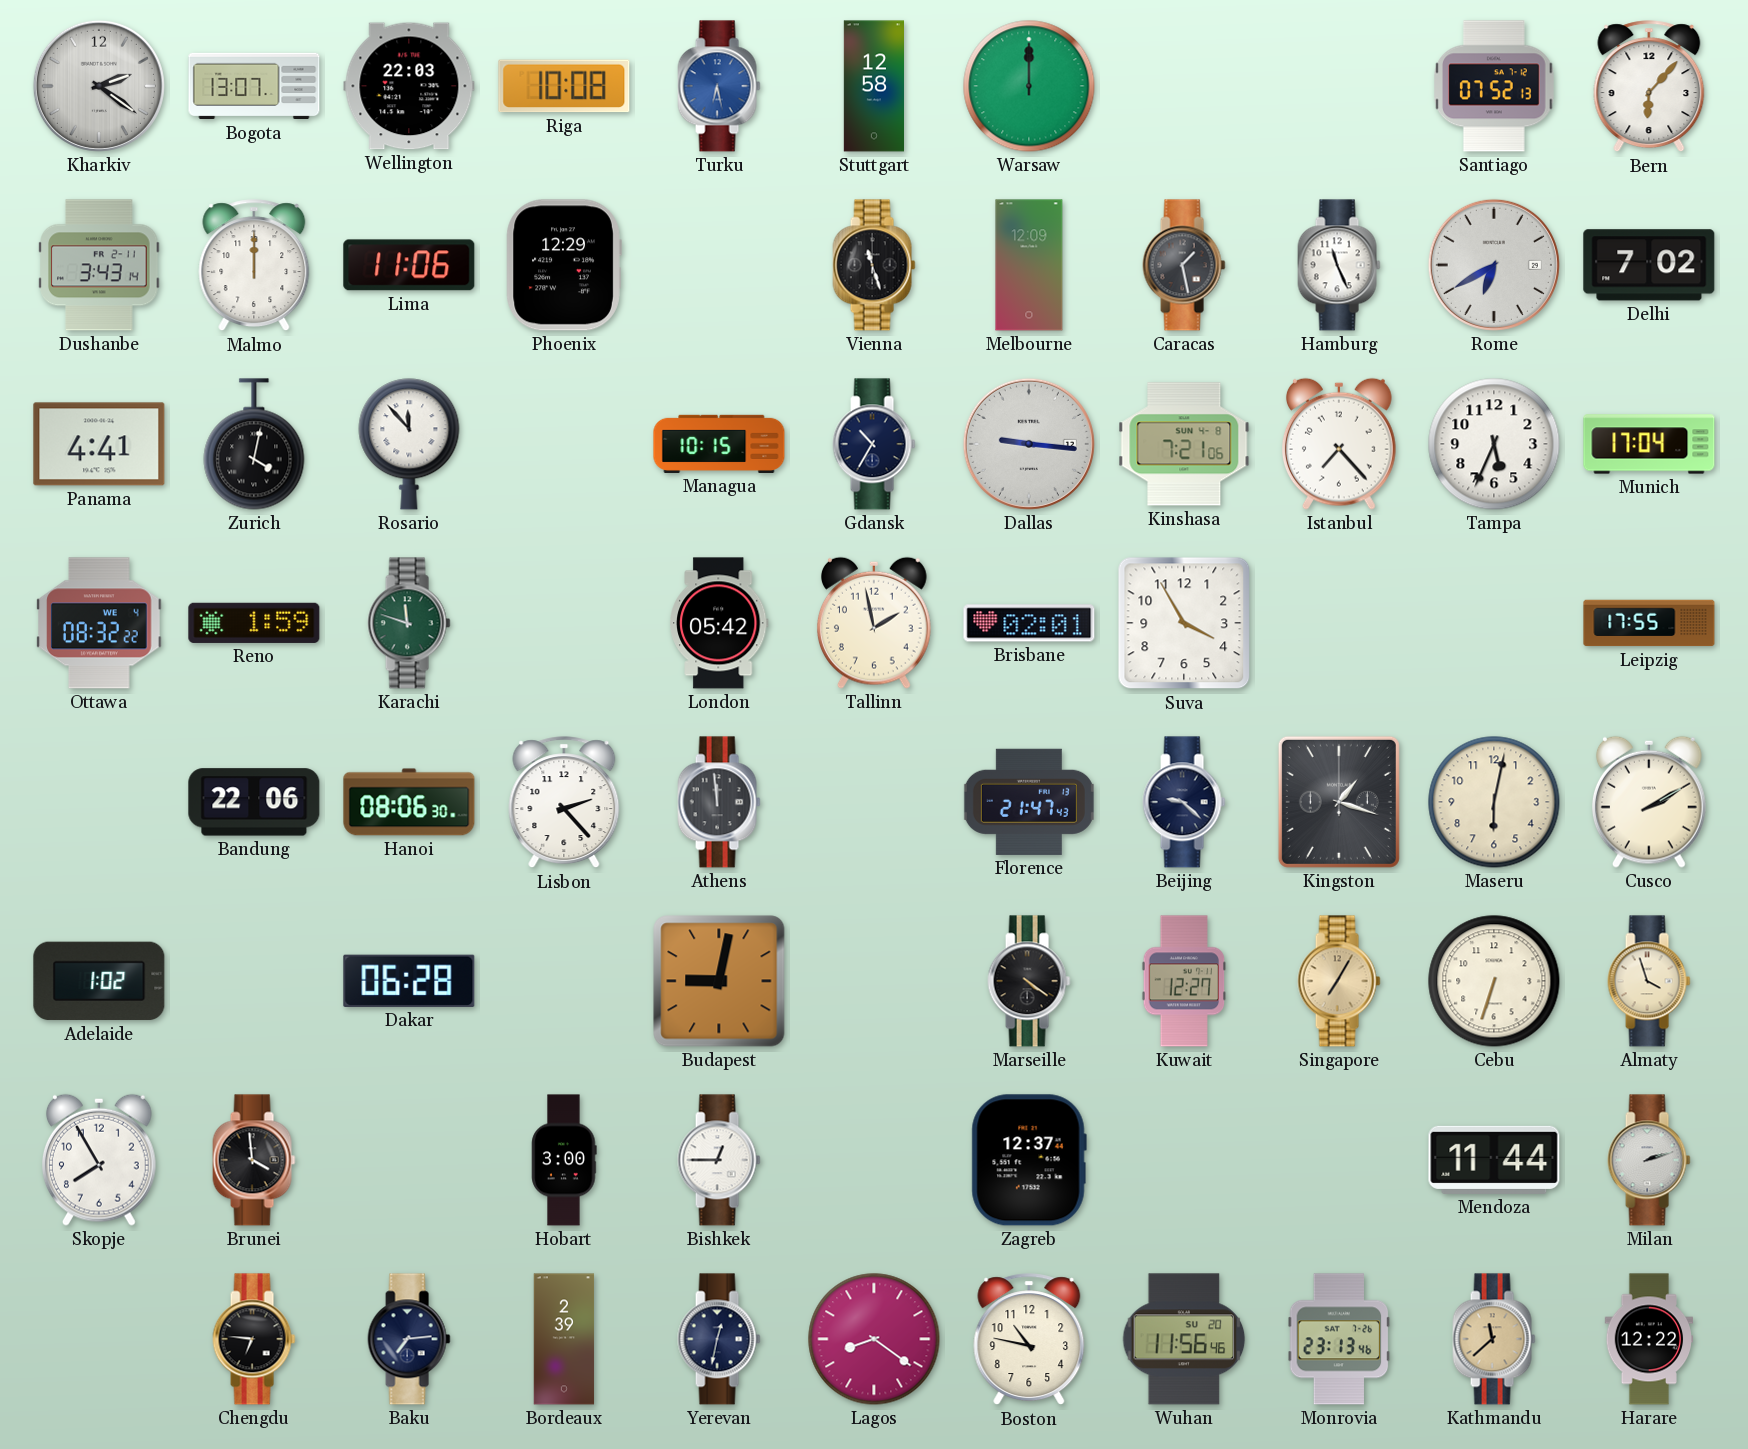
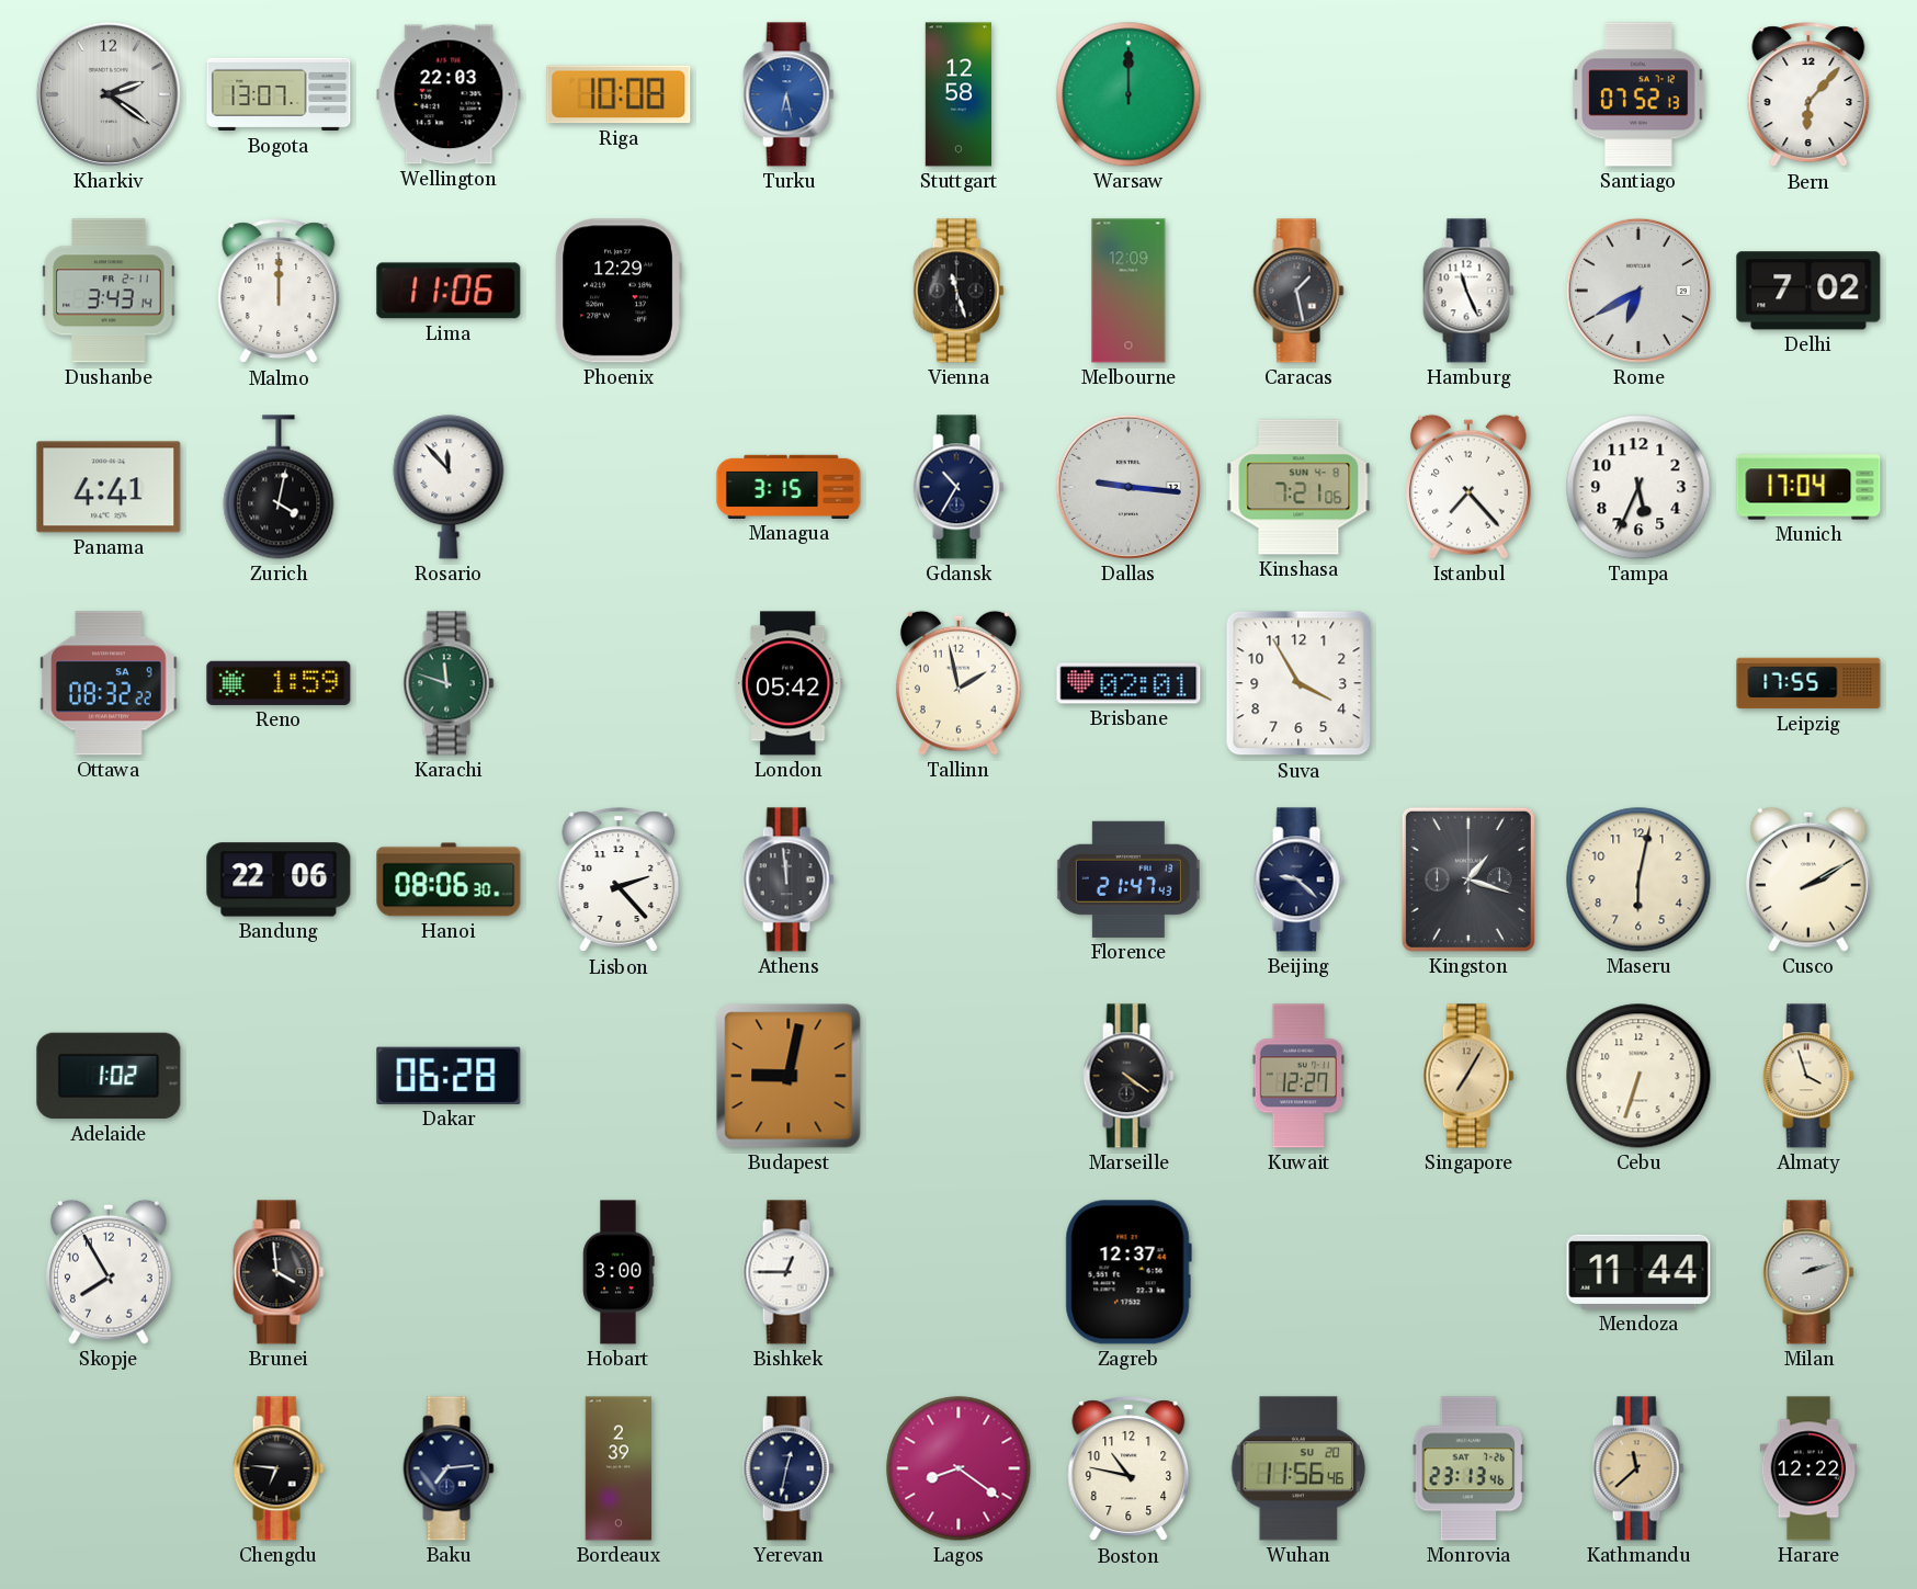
Managua: 10:15 -> 3:15
Ottawa date: WE 4 -> SA 9
